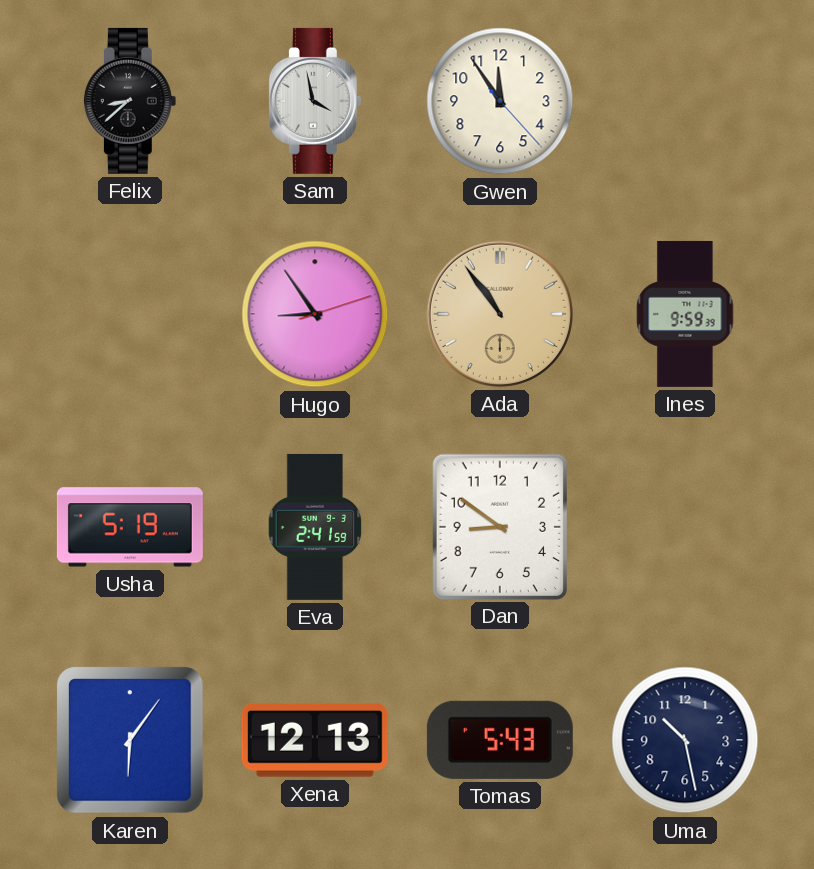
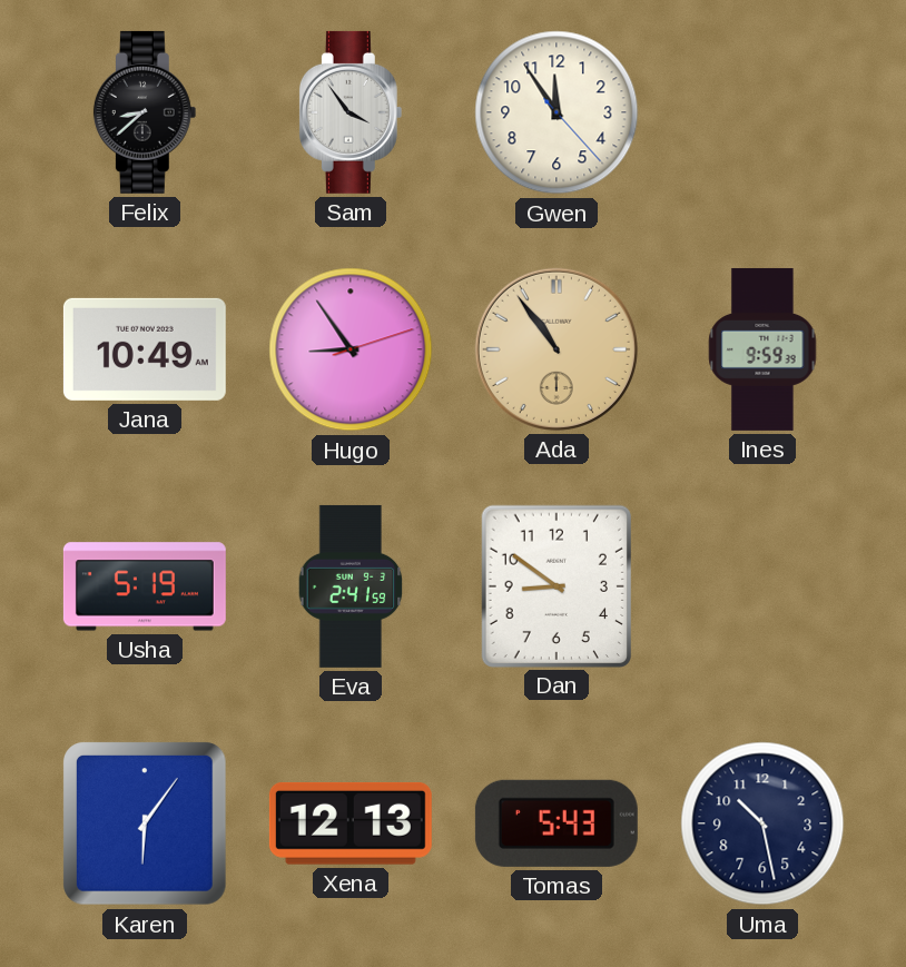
Sam: 3:58 -> 3:54
Jana: none -> 10:49
